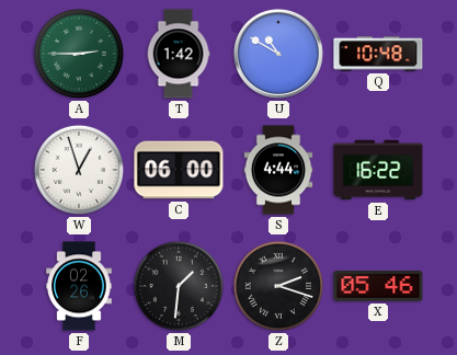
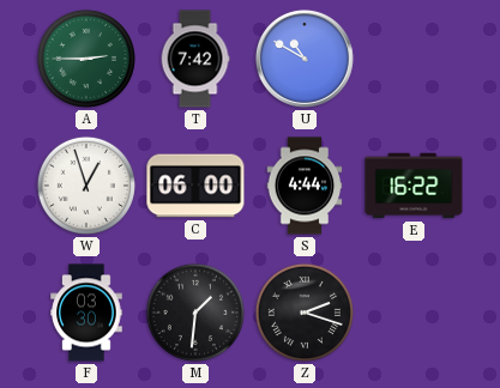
T: 1:42 -> 7:42
Q: 10:48 -> none
F: 02:26 -> 03:30
X: 05:46 -> none
